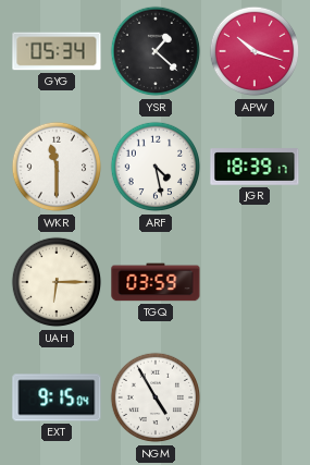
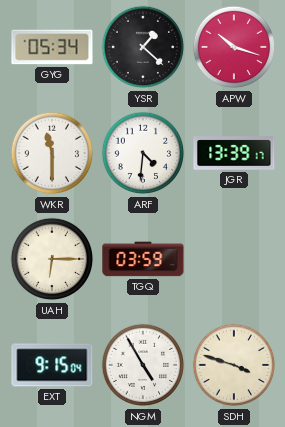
ARF: 4:28 -> 4:31
JGR: 18:39 -> 13:39
SDH: none -> 3:48
